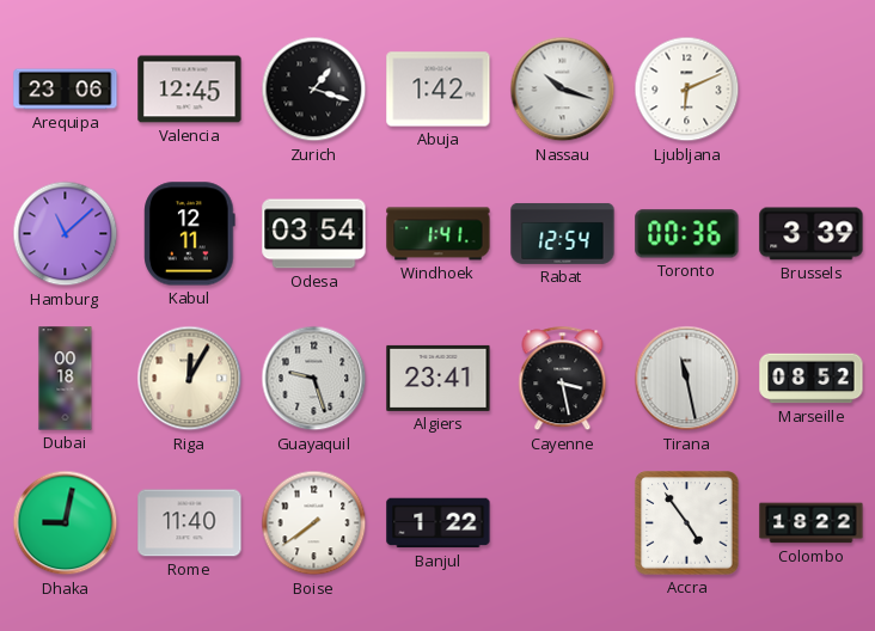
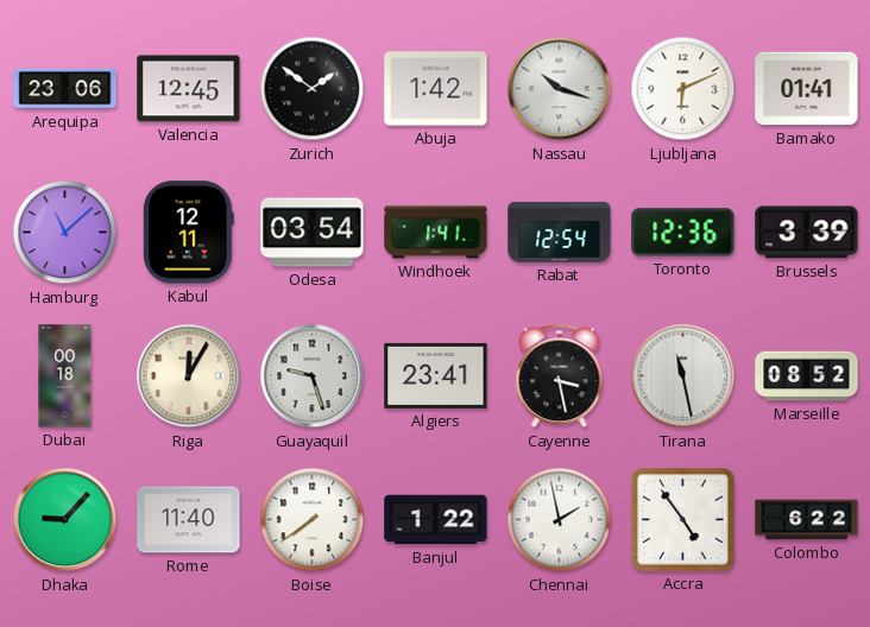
Zurich: 1:18 -> 1:51
Bamako: none -> 01:41
Toronto: 00:36 -> 12:36
Dhaka: 9:02 -> 9:07
Chennai: none -> 1:58
Colombo: 18:22 -> 6:22
